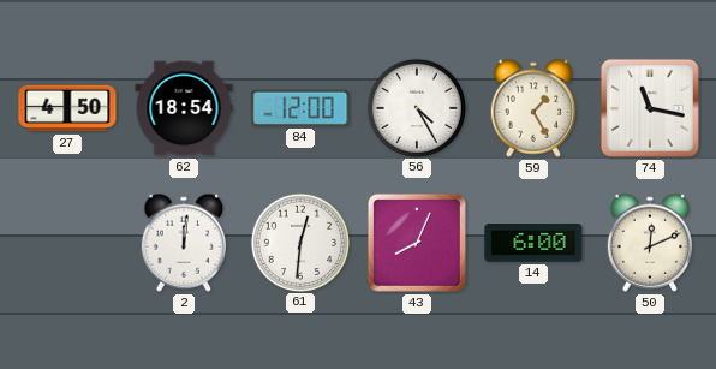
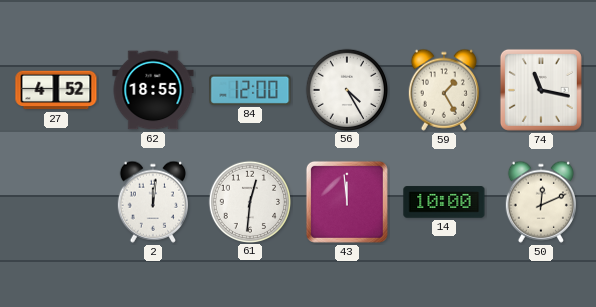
27: 4:50 -> 4:52
62: 18:54 -> 18:55
43: 8:04 -> 11:59
14: 6:00 -> 10:00
